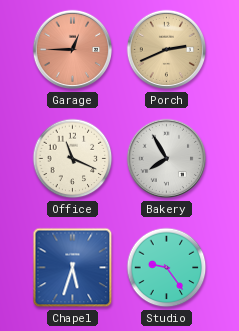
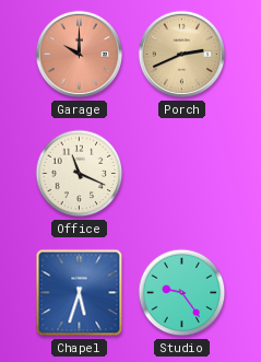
Garage: 12:45 -> 10:00
Bakery: 7:55 -> none
